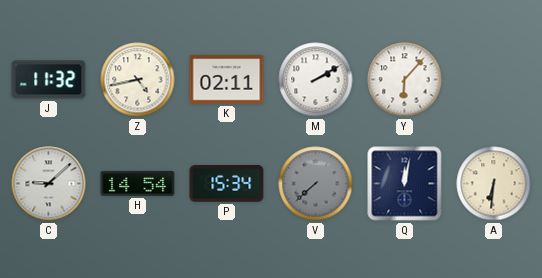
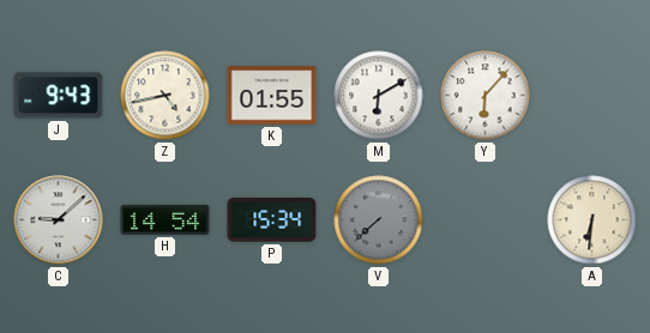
J: 11:32 -> 9:43
K: 02:11 -> 01:55
M: 2:10 -> 6:10
Q: 12:02 -> none
